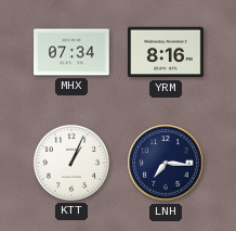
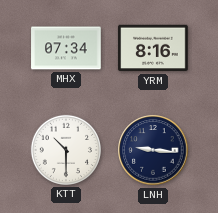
KTT: 1:04 -> 10:30
LNH: 7:16 -> 9:16
